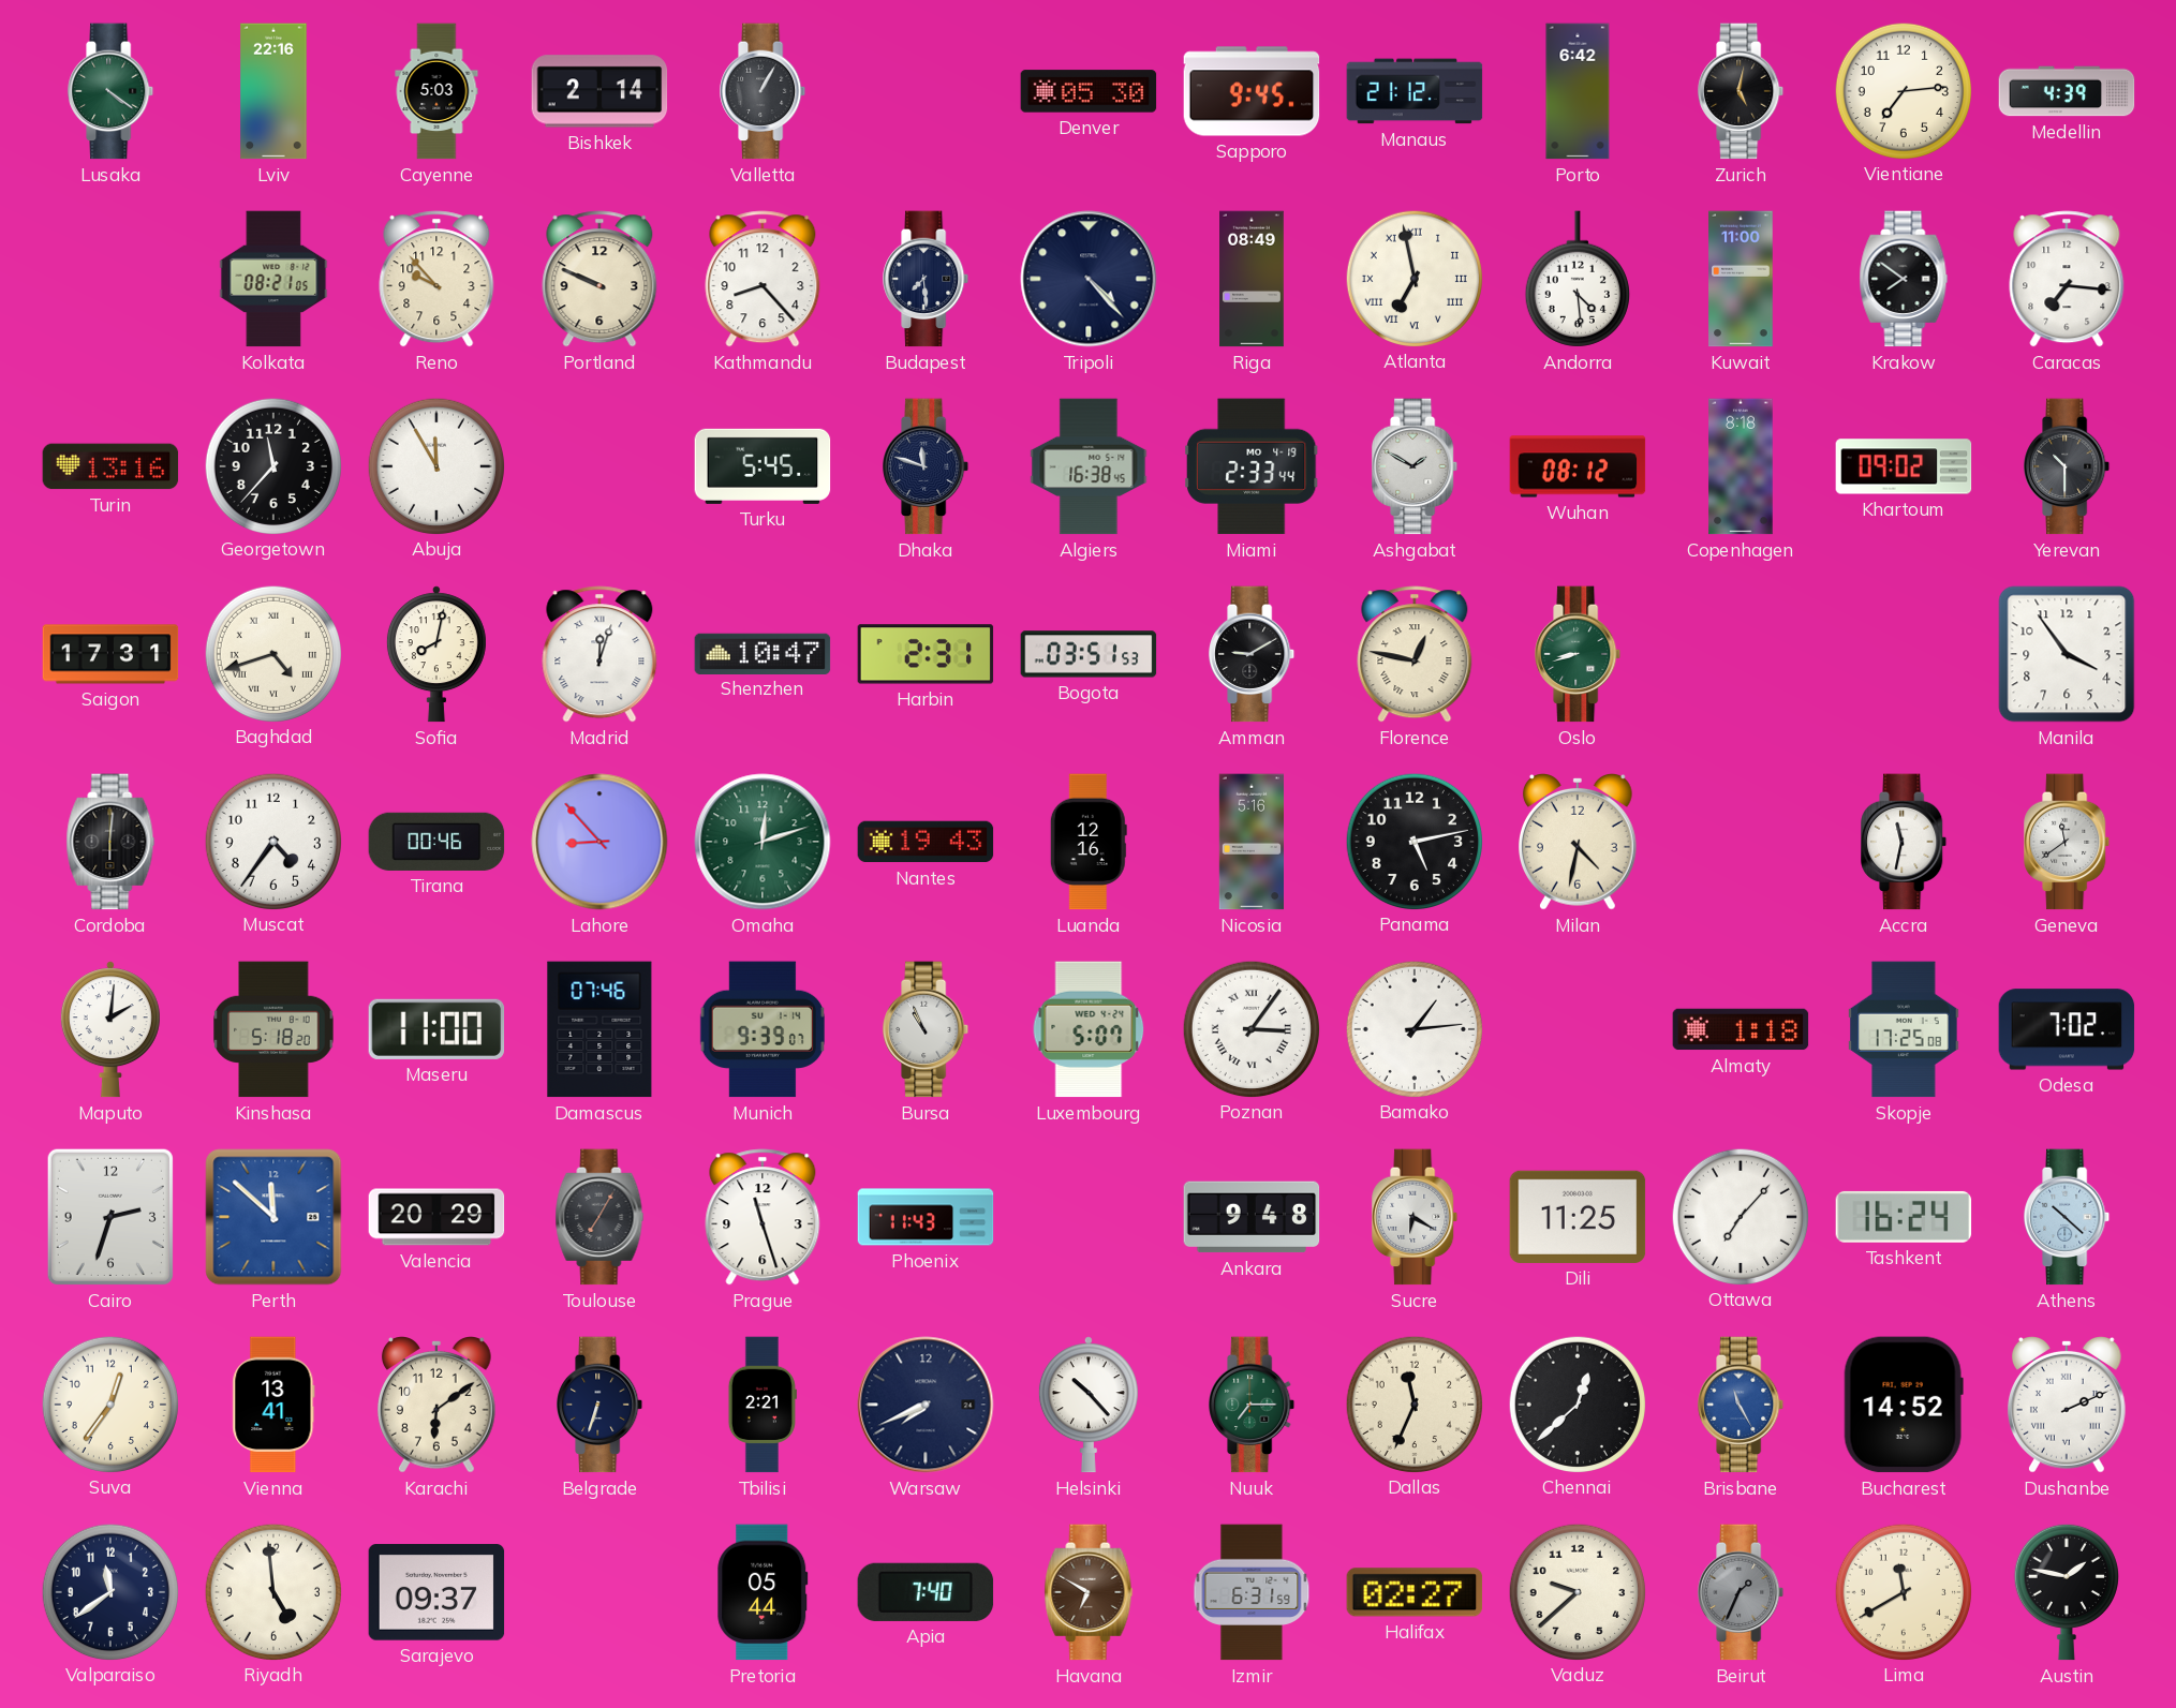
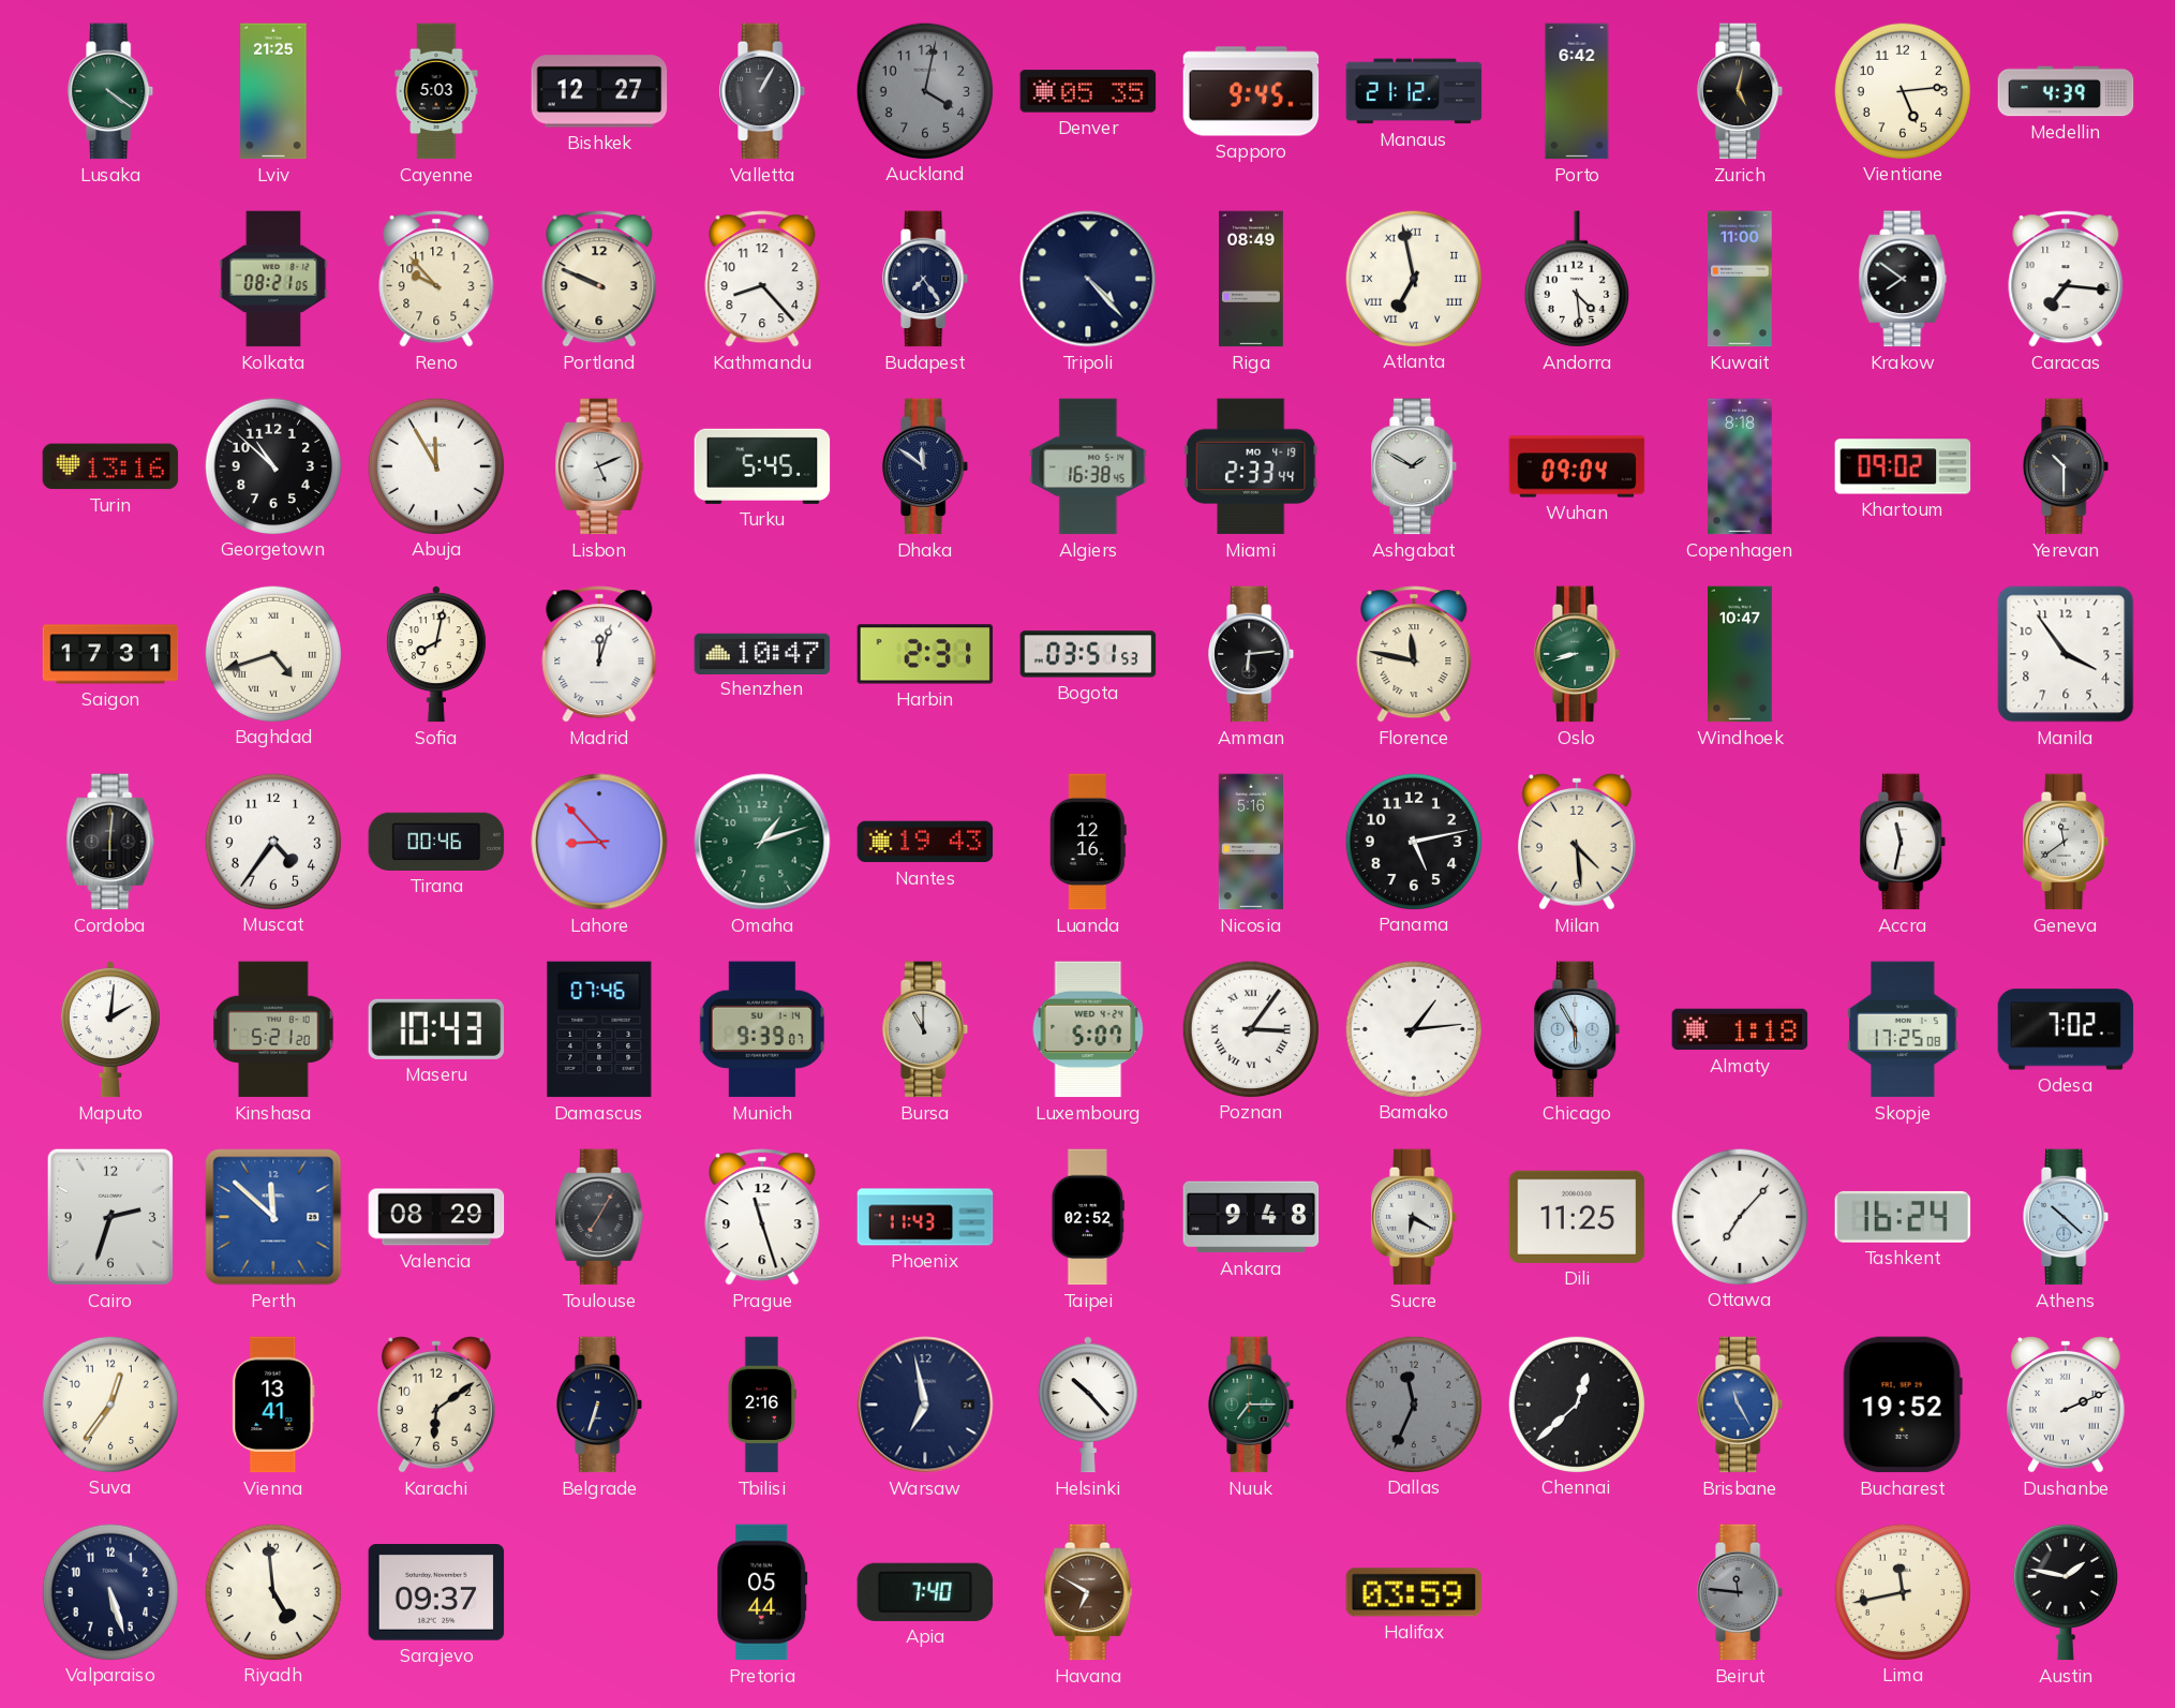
Lviv: 22:16 -> 21:25
Bishkek: 2:14 -> 12:27
Auckland: none -> 4:02
Denver: 05:30 -> 05:35
Vientiane: 7:14 -> 5:14
Budapest: 7:29 -> 7:24
Georgetown: 11:37 -> 10:52
Lisbon: none -> 5:11
Dhaka: 11:48 -> 11:51
Wuhan: 08:12 -> 09:04
Amman: 9:10 -> 6:14
Florence: 12:47 -> 11:47
Windhoek: none -> 10:47
Omaha: 12:12 -> 1:12
Milan: 4:32 -> 4:29
Kinshasa: 5:18 -> 5:21
Maseru: 11:00 -> 10:43
Bursa: 10:56 -> 11:00
Chicago: none -> 5:55
Valencia: 20:29 -> 08:29
Taipei: none -> 02:52
Tbilisi: 2:21 -> 2:16
Warsaw: 7:41 -> 6:58
Dallas dial: cream -> grey
Bucharest: 14:52 -> 19:52
Valparaiso: 11:39 -> 5:27
Izmir: 6:31 -> none
Halifax: 02:27 -> 03:59
Vaduz: 9:38 -> none
Beirut: 1:34 -> 11:46
Lima: 11:40 -> 11:43
